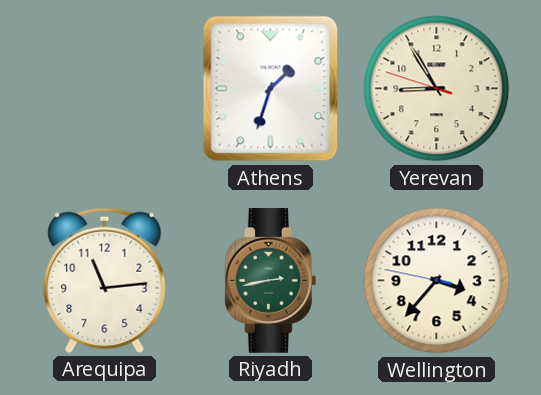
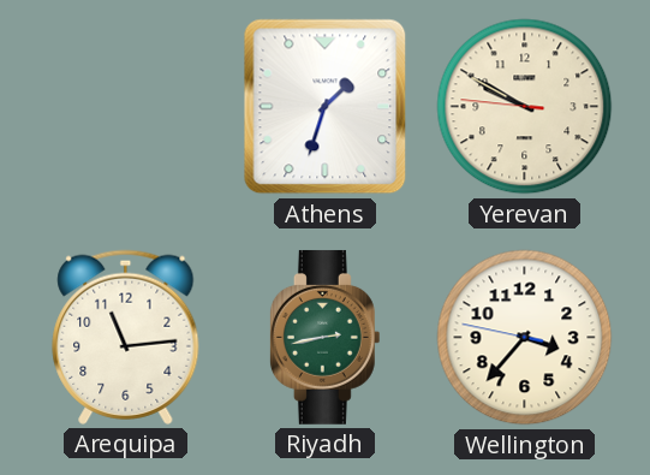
Yerevan: 8:54 -> 9:49
